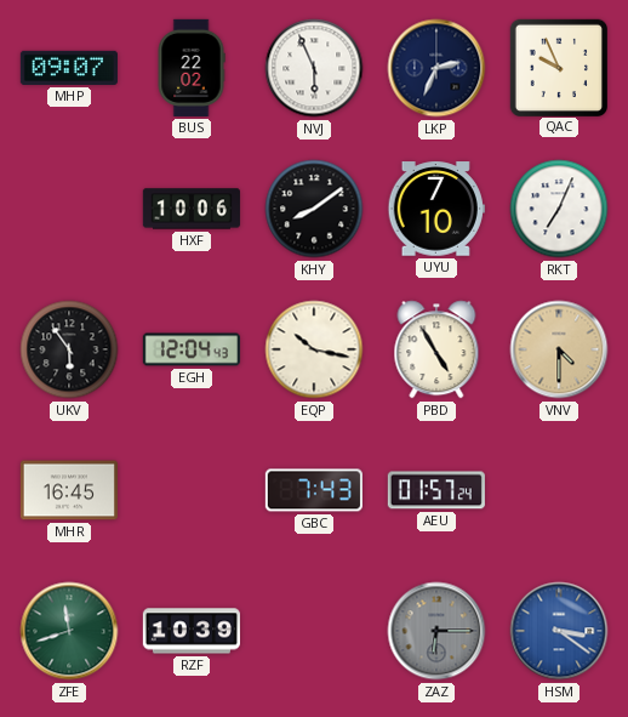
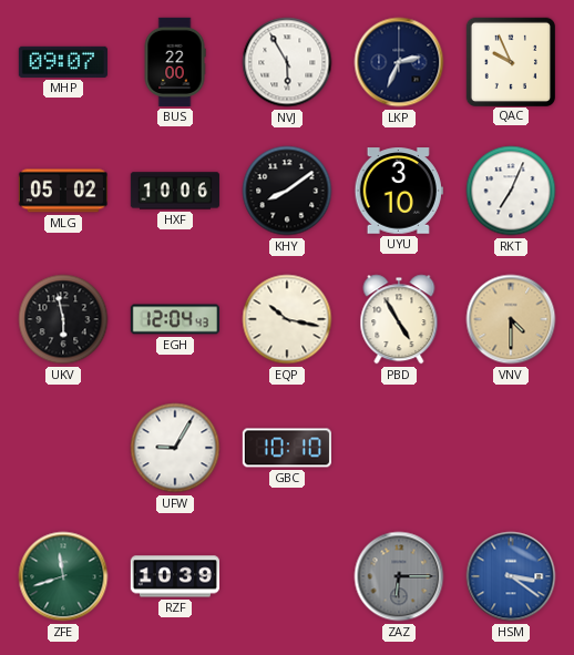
BUS: 22:02 -> 22:00
NVJ: 5:56 -> 5:55
MLG: none -> 05:02
UYU: 7:10 -> 3:10
UKV: 5:54 -> 5:58
MHR: 16:45 -> none
UFW: none -> 9:05
GBC: 7:43 -> 10:10
AEU: 01:57 -> none
